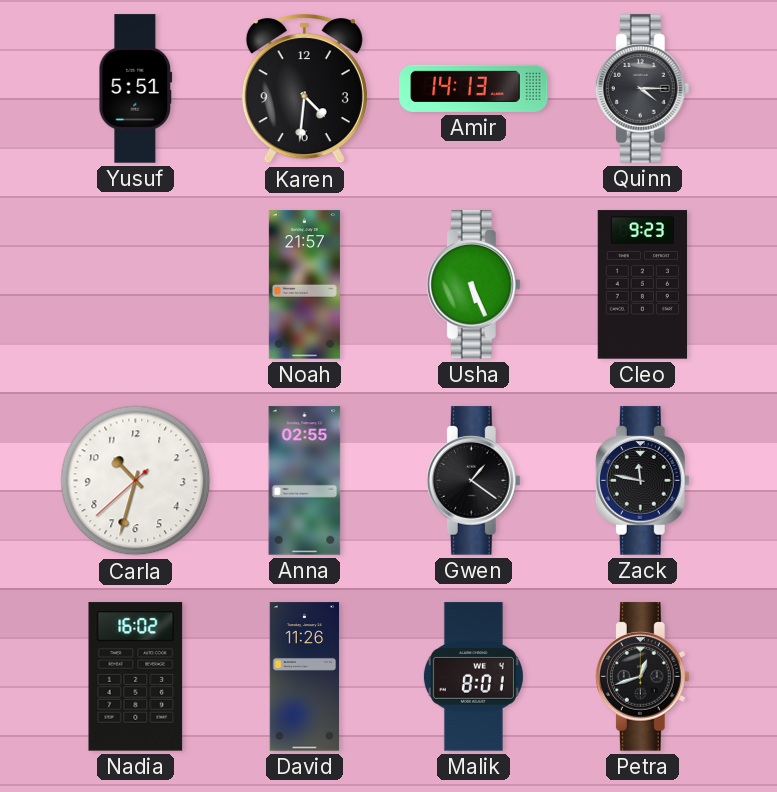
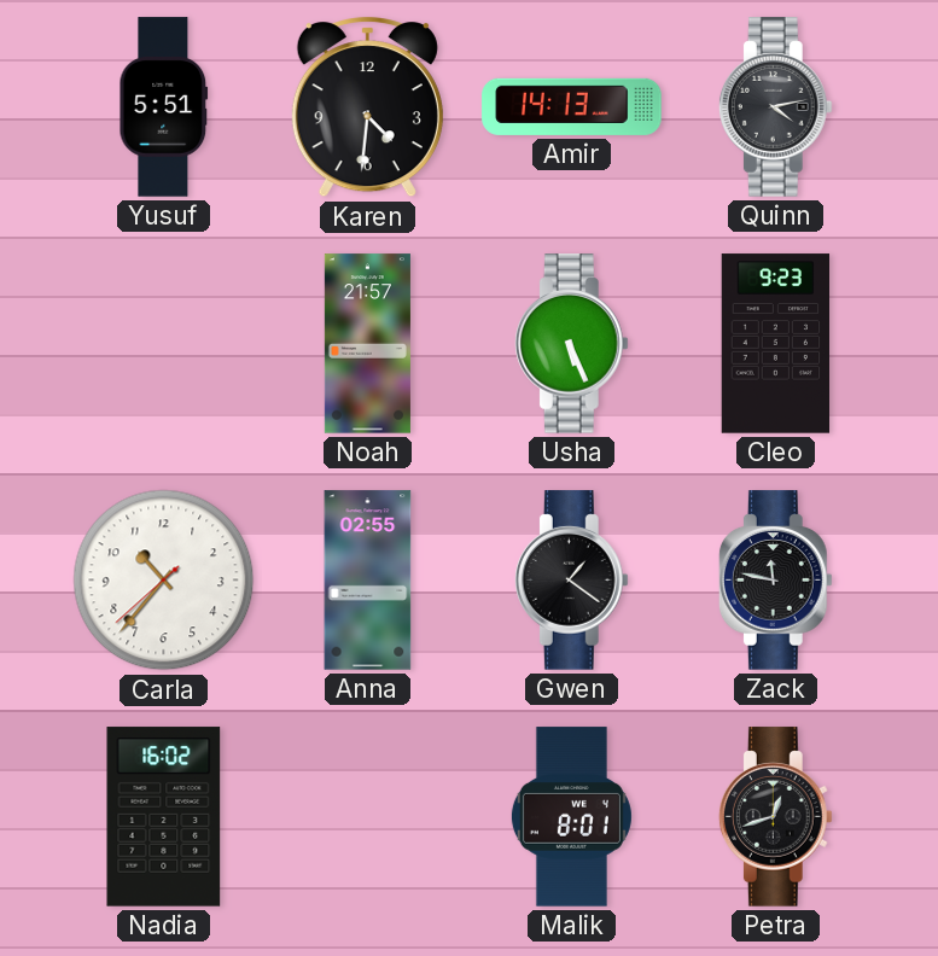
Quinn: 4:15 -> 4:13
Carla: 10:32 -> 10:36
David: 11:26 -> none
